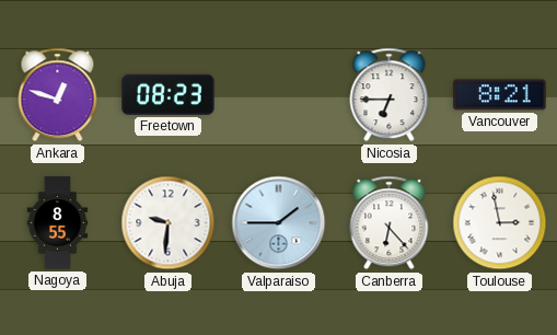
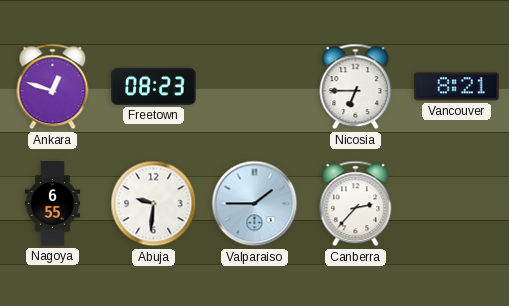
Nagoya: 8:55 -> 6:55
Canberra: 6:23 -> 2:37
Toulouse: 2:58 -> none
